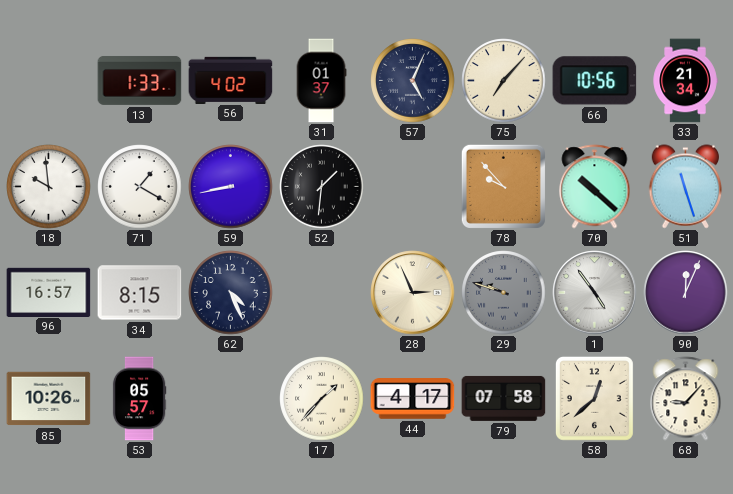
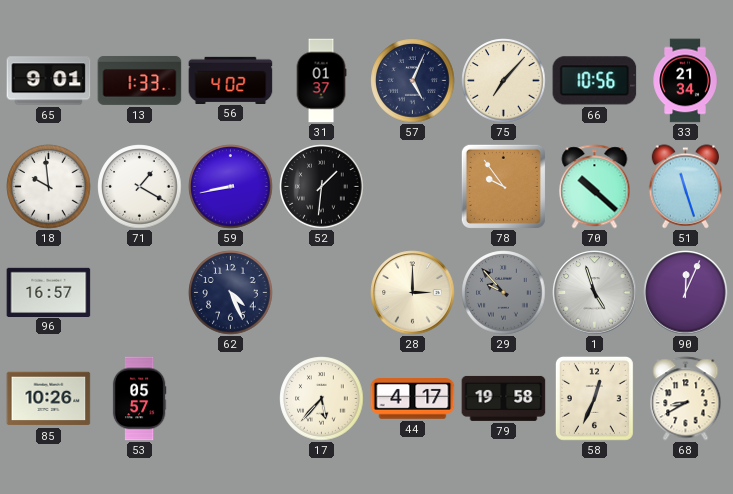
65: none -> 9:01
78: 9:53 -> 9:54
34: 8:15 -> none
28: 2:56 -> 3:00
29: 9:48 -> 9:53
1: 4:54 -> 4:57
17: 1:37 -> 5:37
79: 07:58 -> 19:58
58: 12:38 -> 12:34
68: 9:07 -> 8:40
